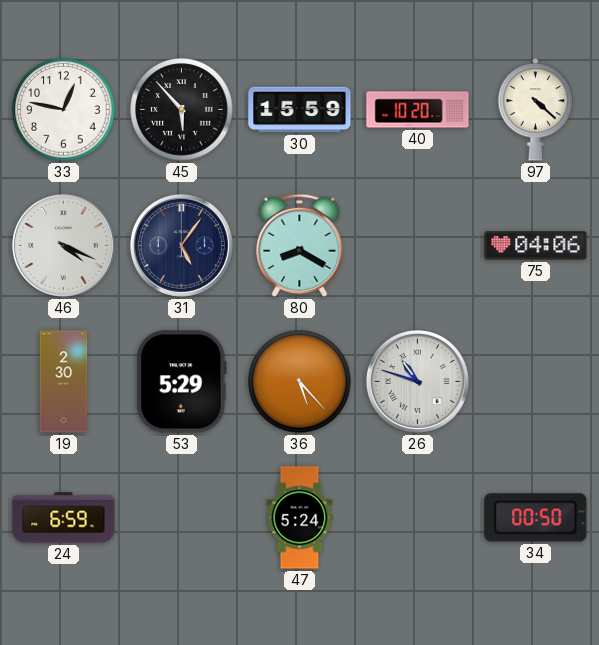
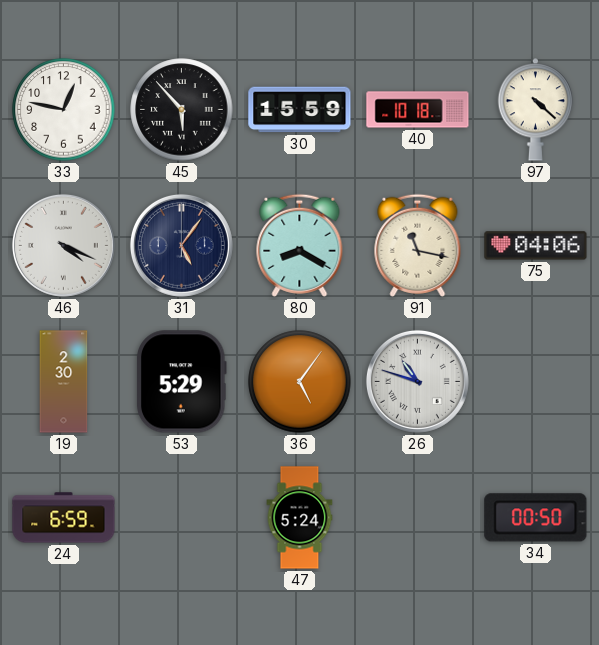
40: 10:20 -> 10:18
91: none -> 11:17
36: 5:23 -> 5:06
